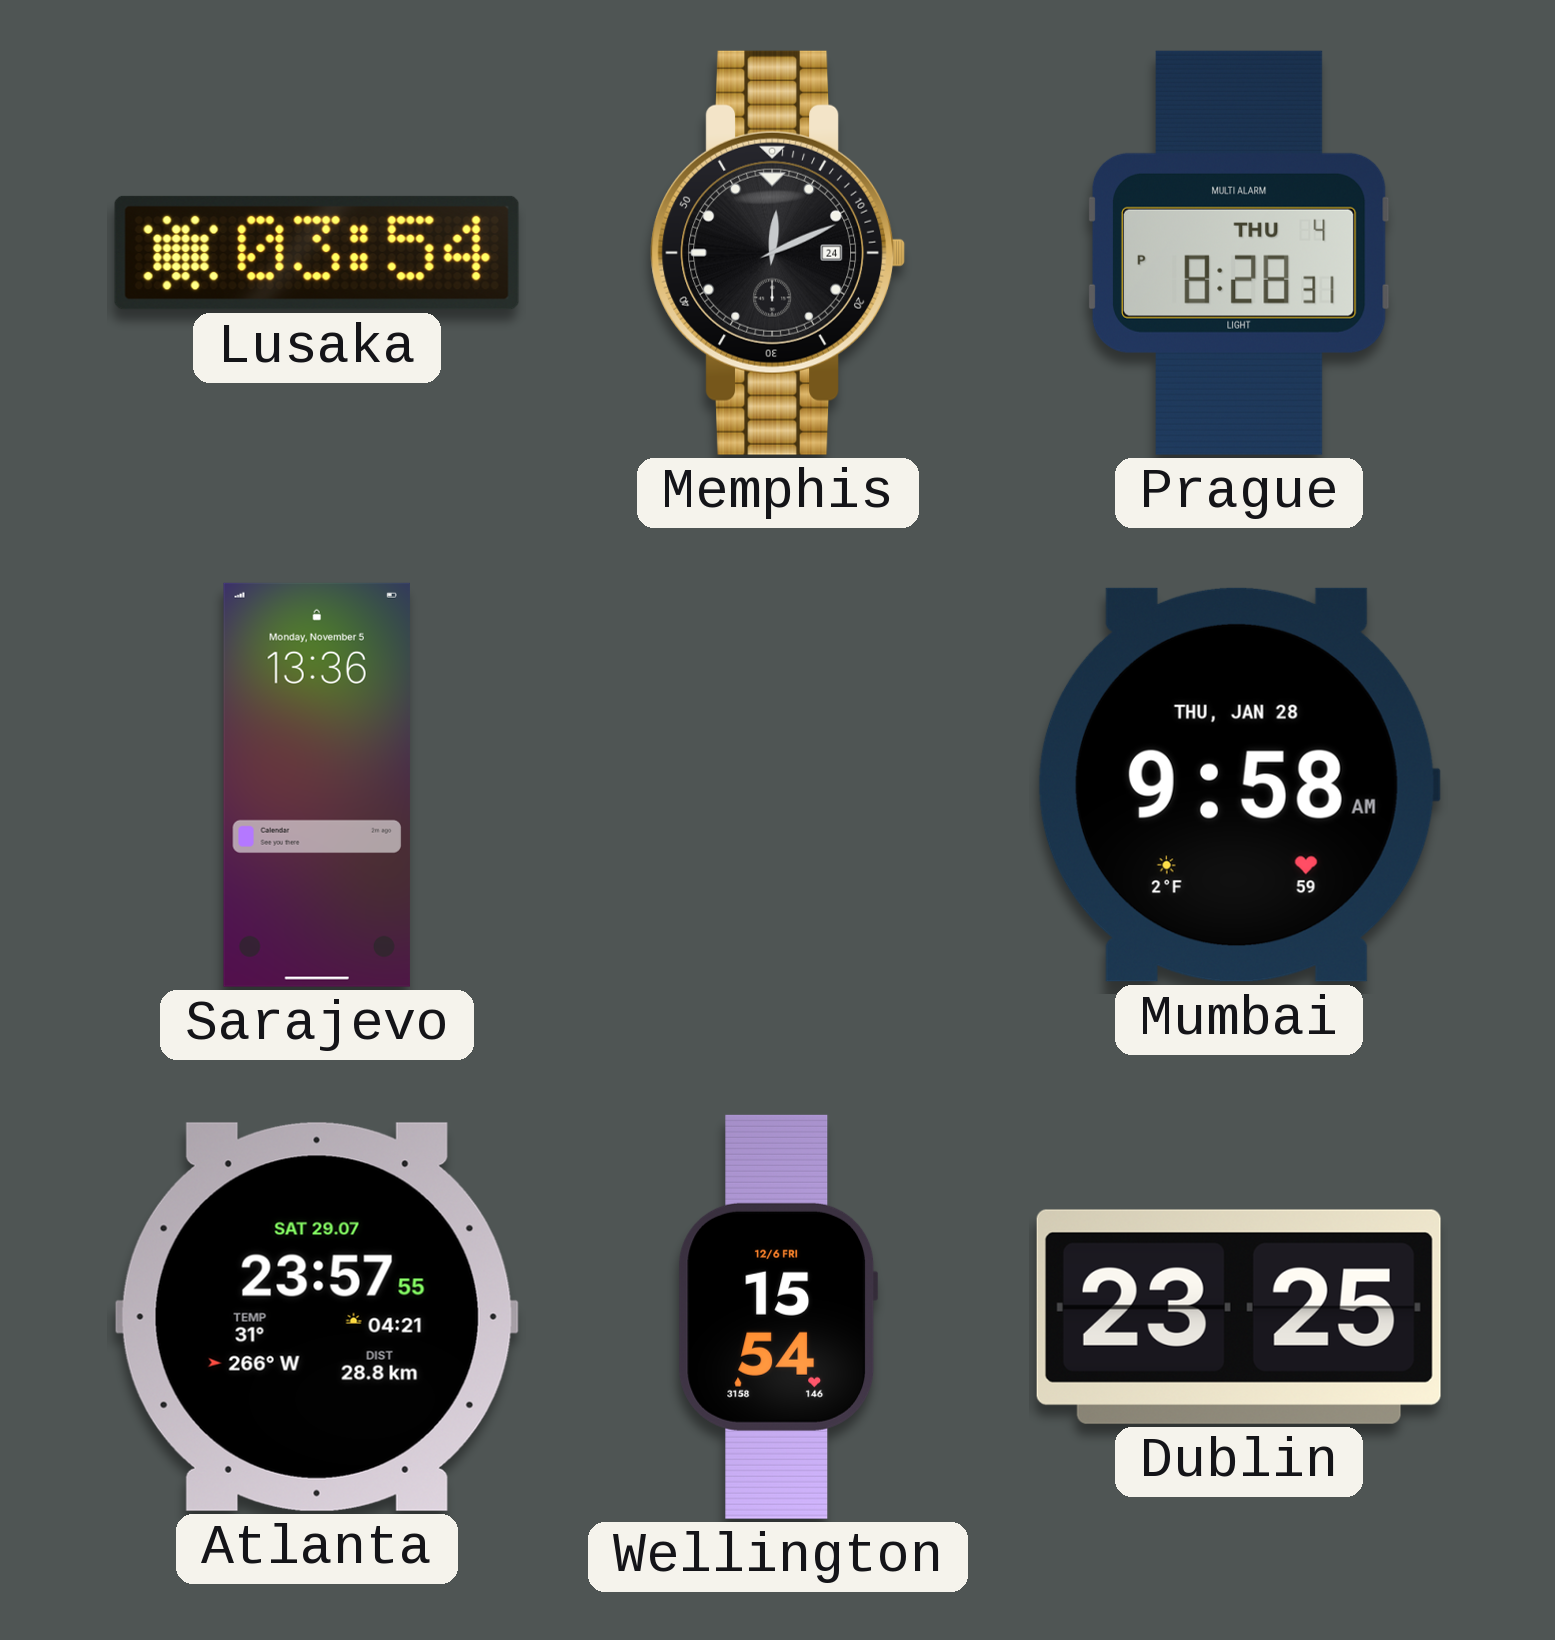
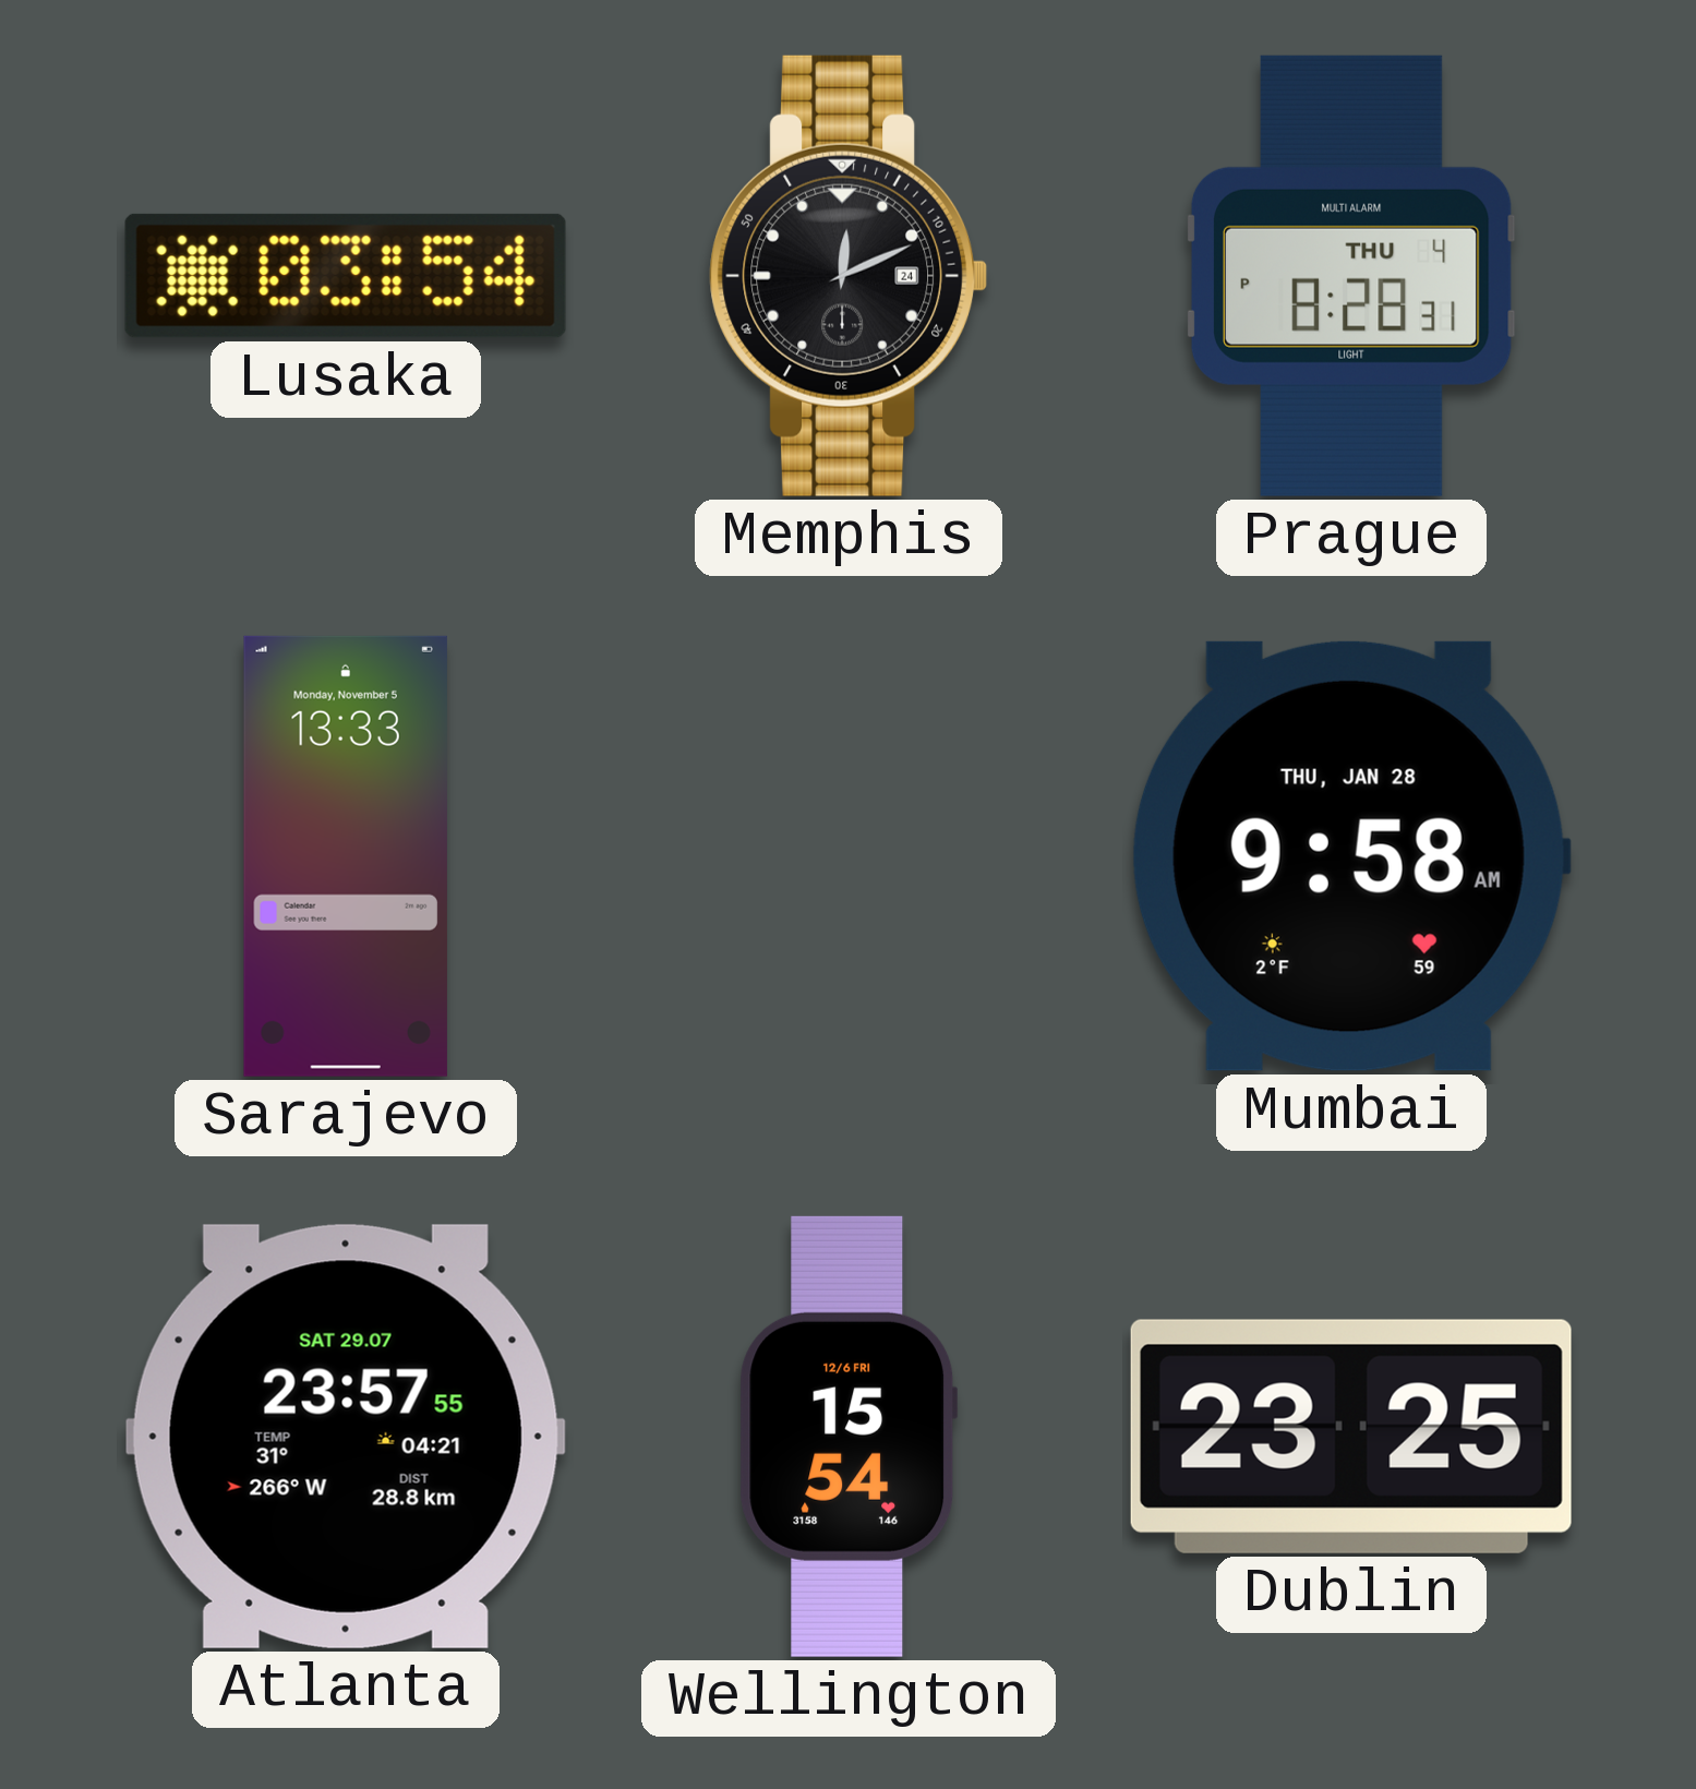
Sarajevo: 13:36 -> 13:33
